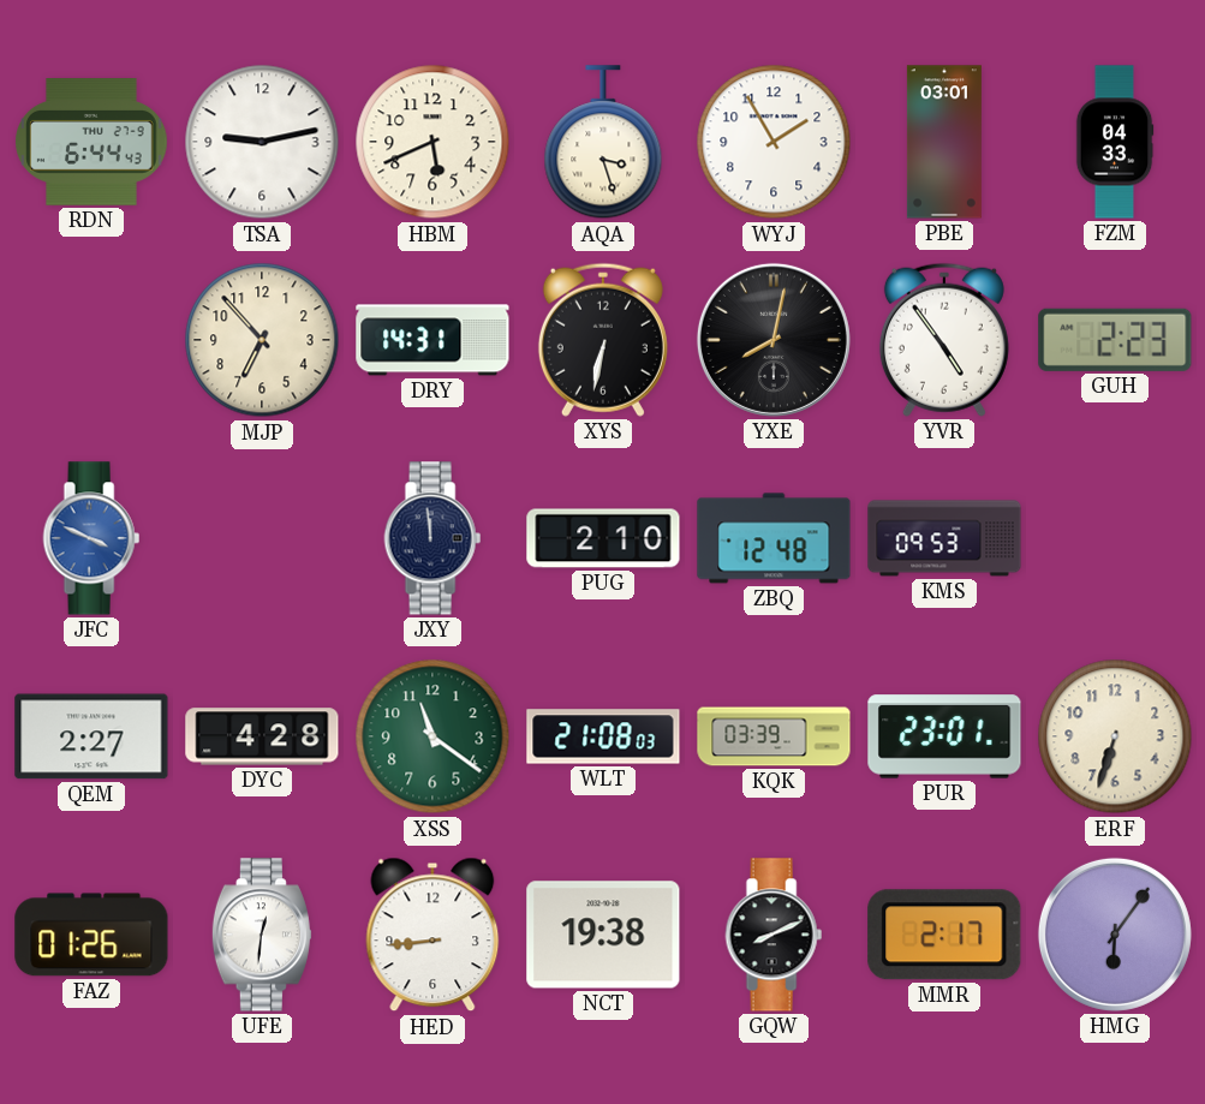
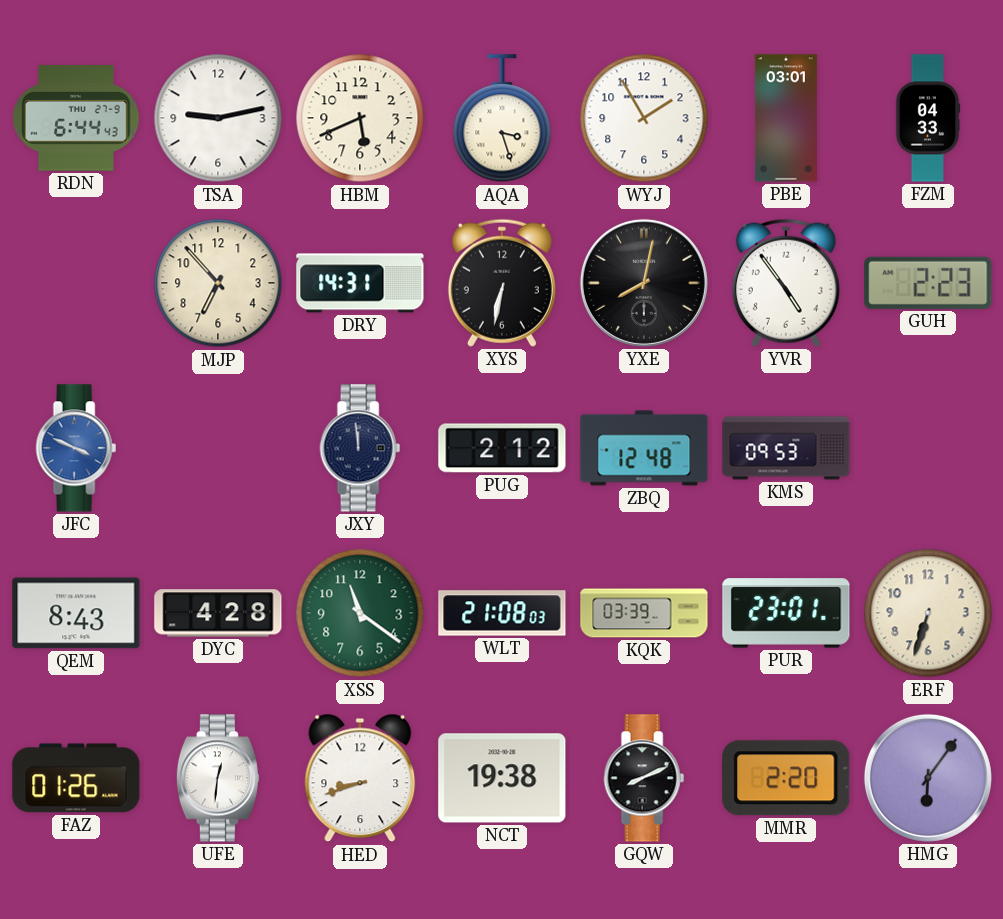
PUG: 2:10 -> 2:12
QEM: 2:27 -> 8:43
HED: 8:44 -> 8:42
MMR: 2:17 -> 2:20
